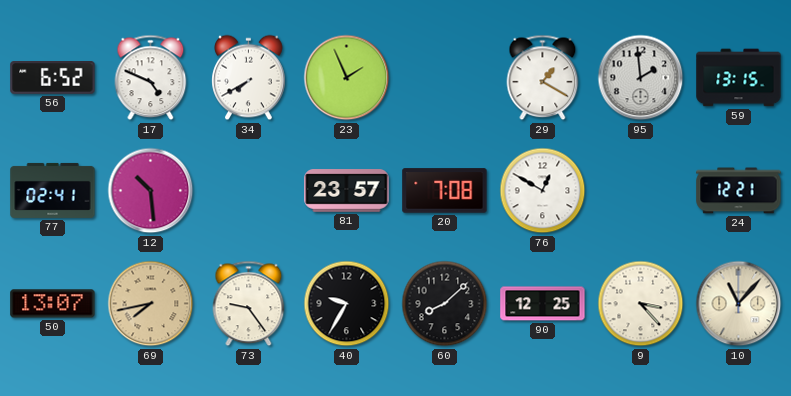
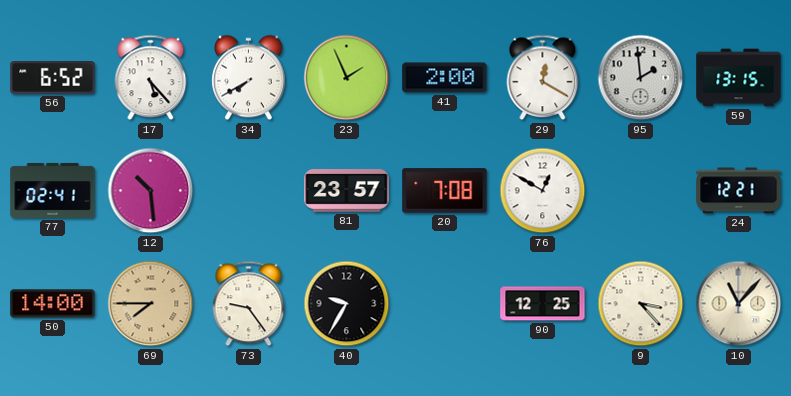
17: 4:49 -> 5:23
41: none -> 2:00
29: 1:20 -> 12:20
50: 13:07 -> 14:00
69: 7:43 -> 7:45
60: 8:08 -> none
